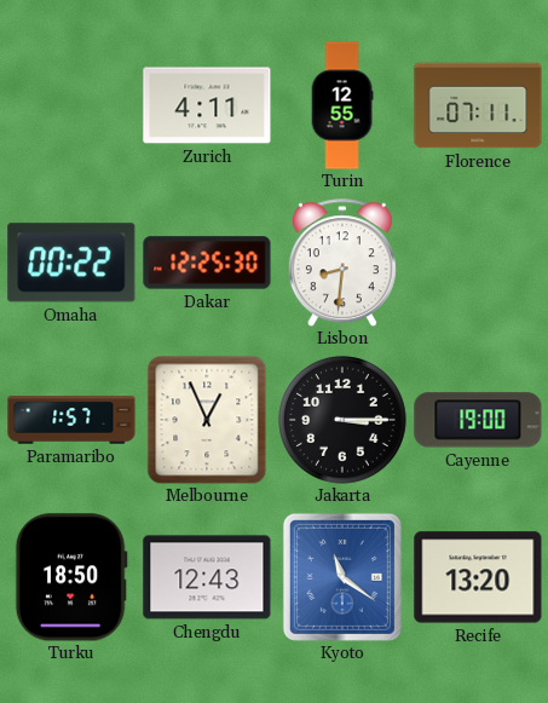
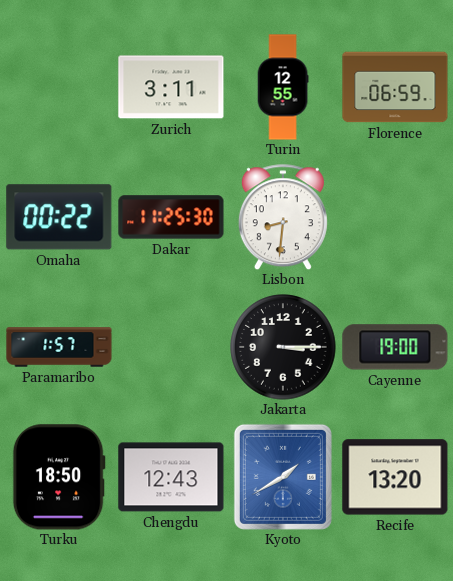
Zurich: 4:11 -> 3:11
Florence: 07:11 -> 06:59
Dakar: 12:25 -> 11:25
Melbourne: 12:56 -> none
Kyoto: 11:21 -> 1:40
